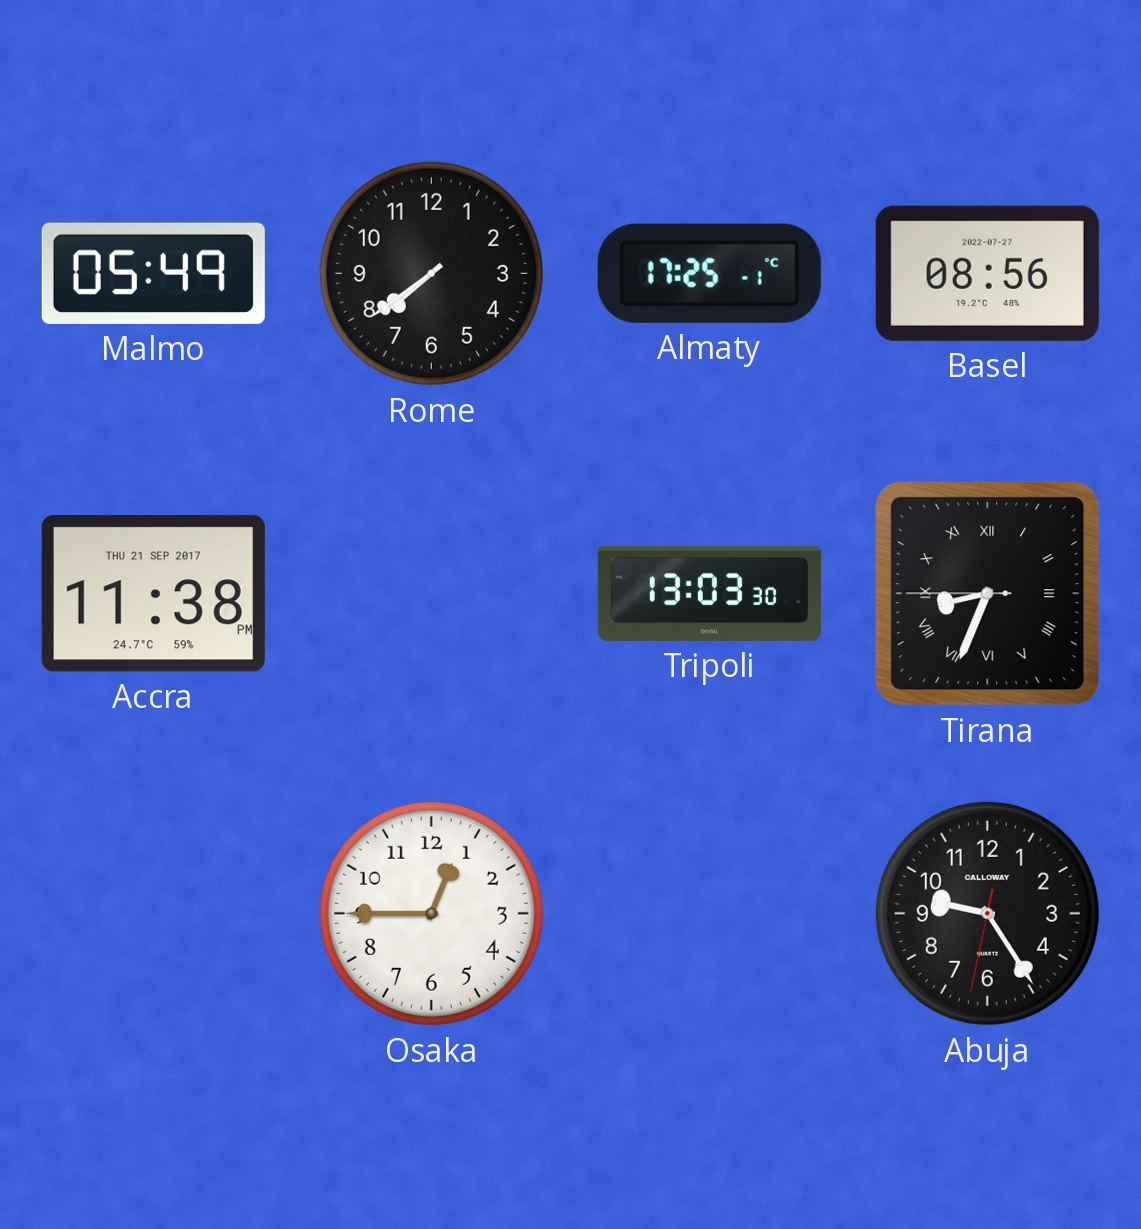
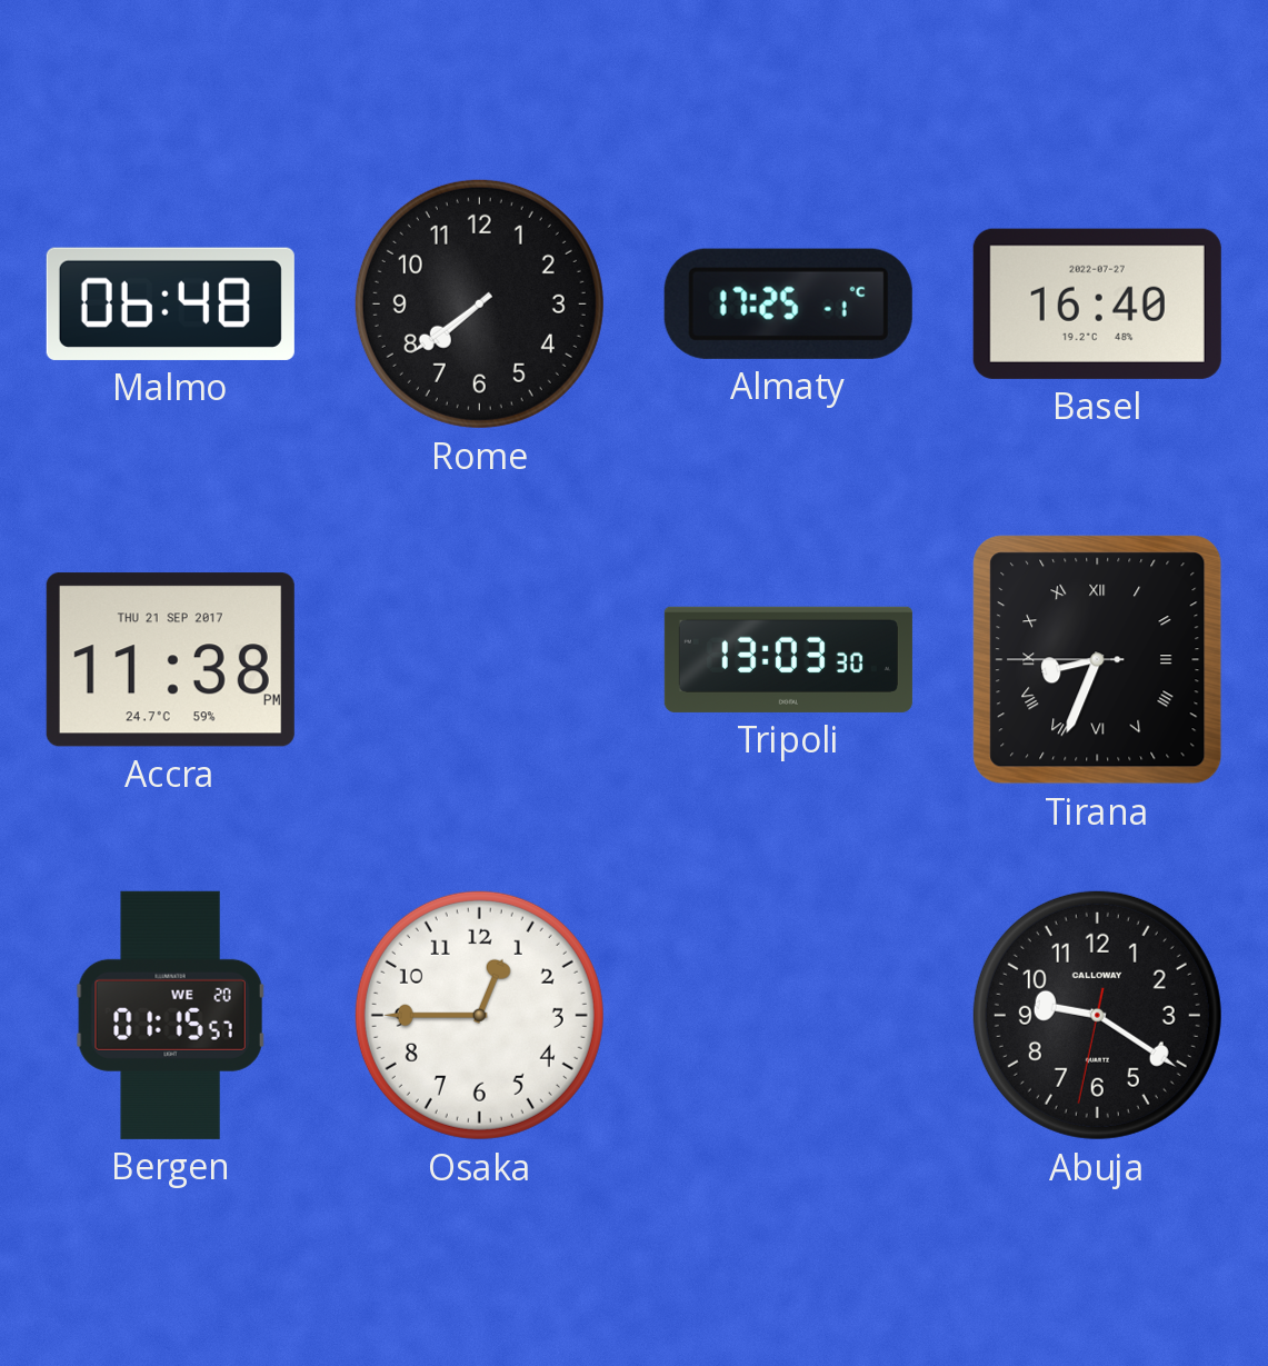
Malmo: 05:49 -> 06:48
Basel: 08:56 -> 16:40
Bergen: none -> 01:15
Abuja: 9:24 -> 9:20
